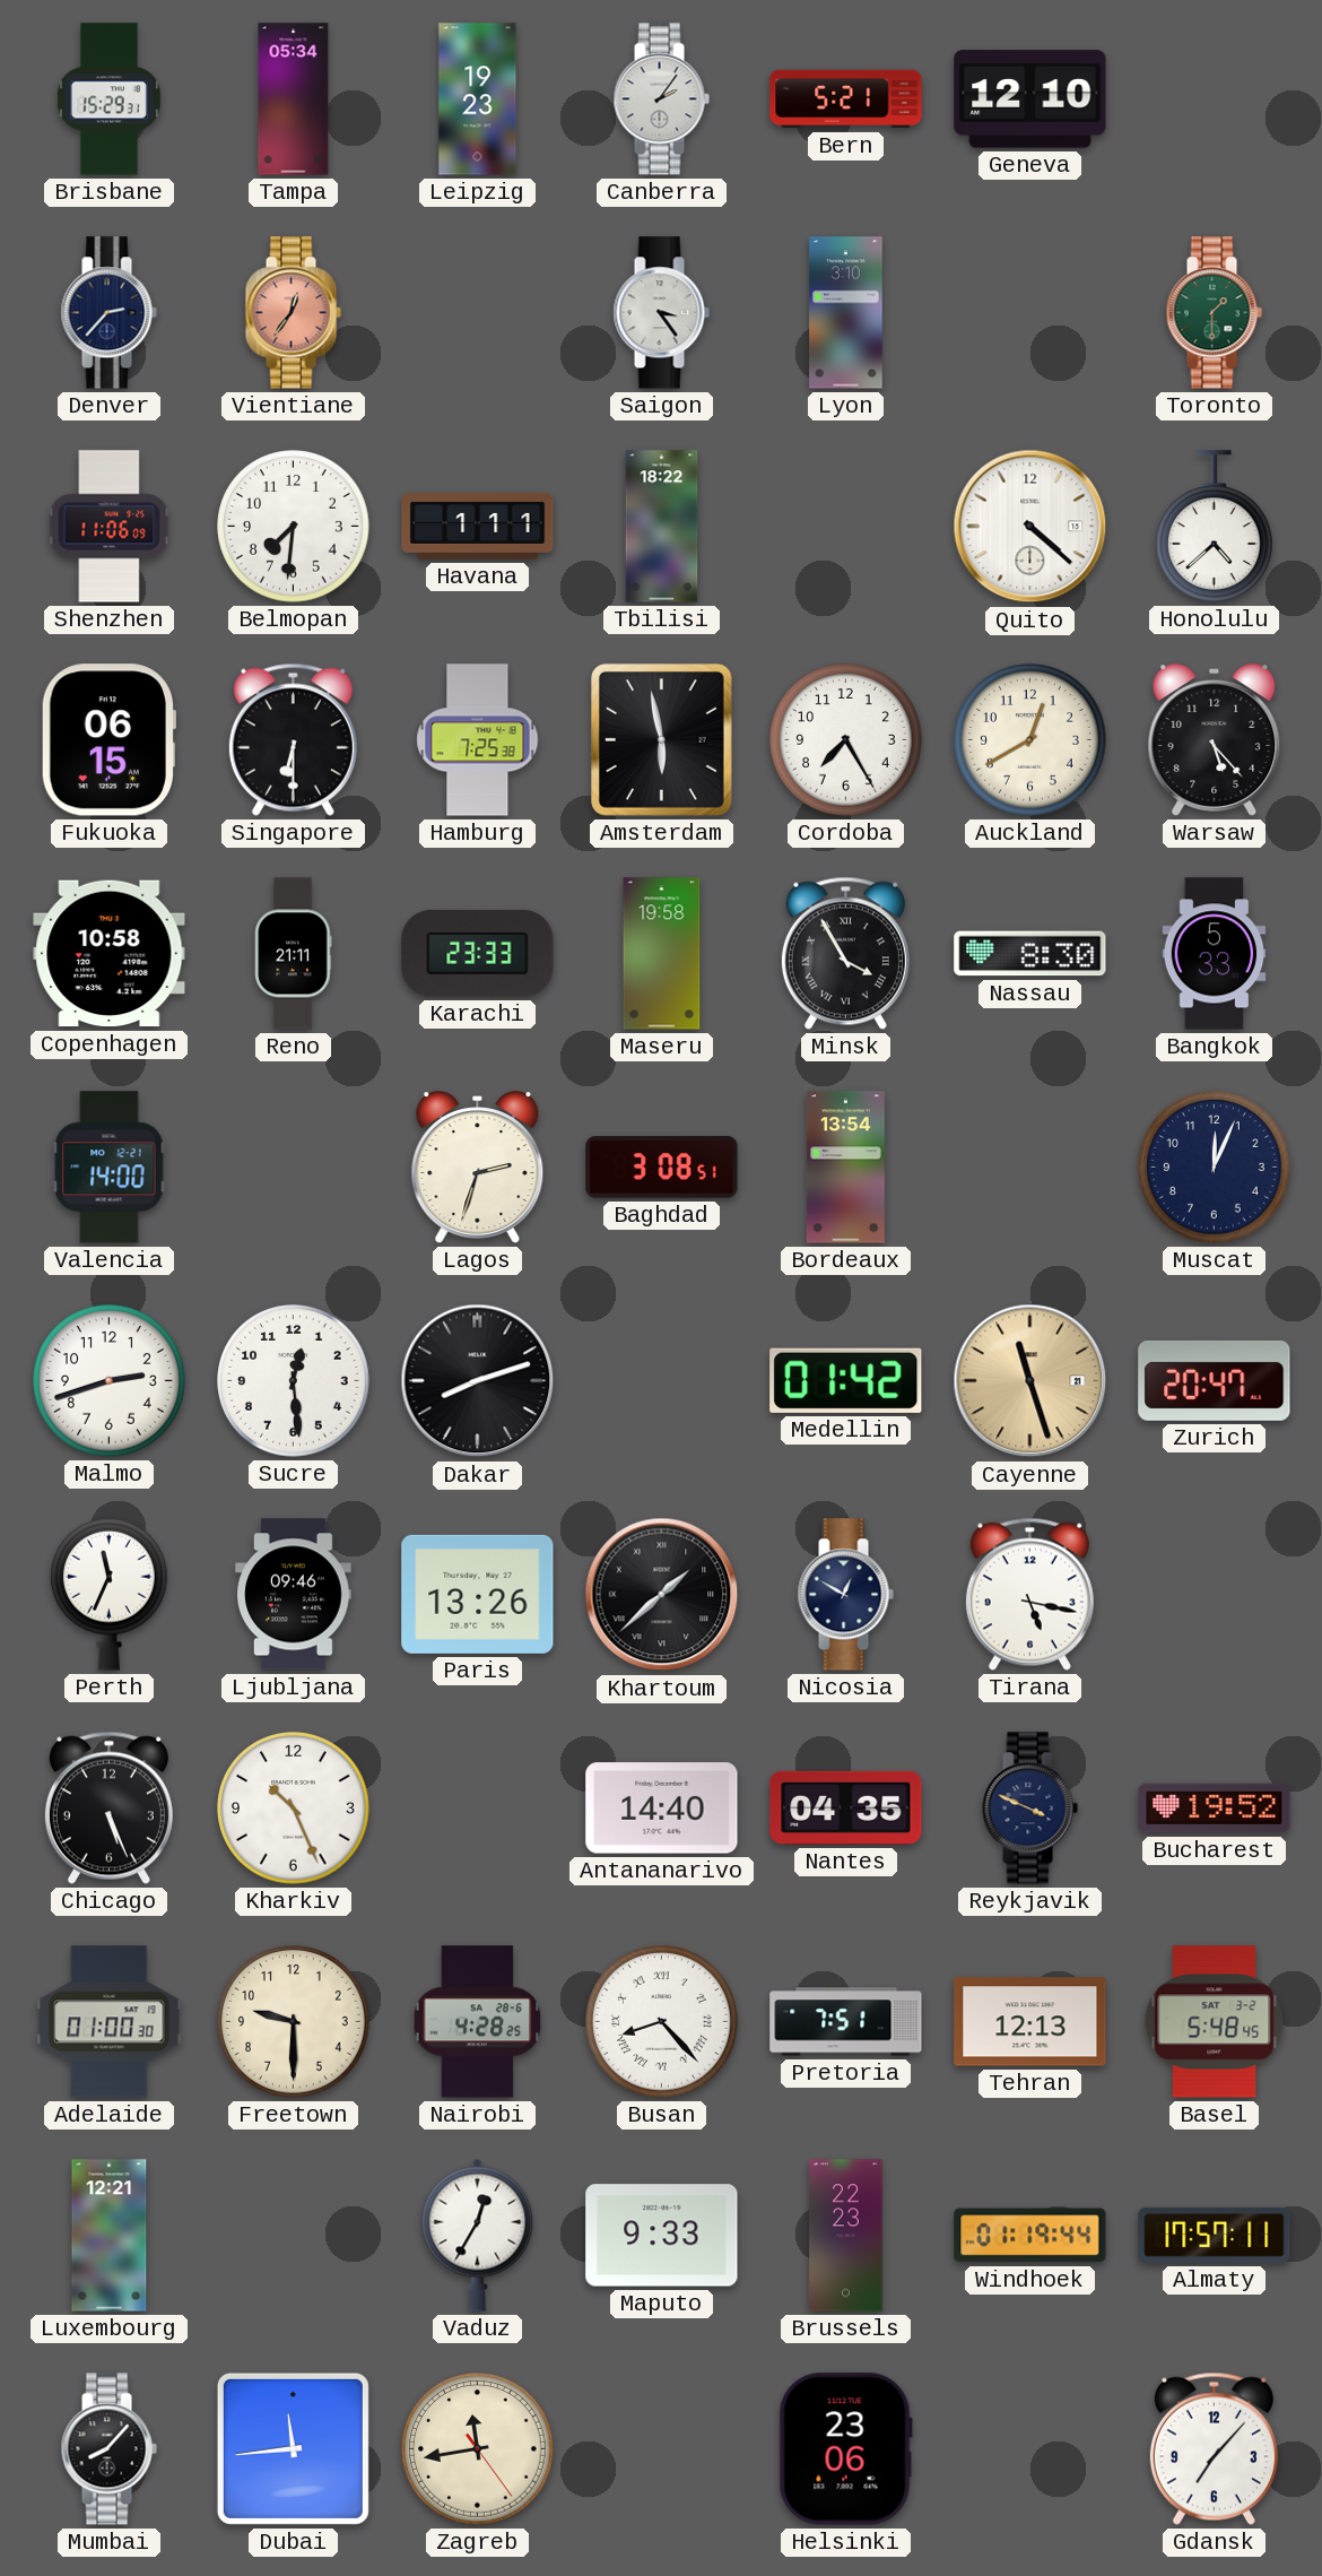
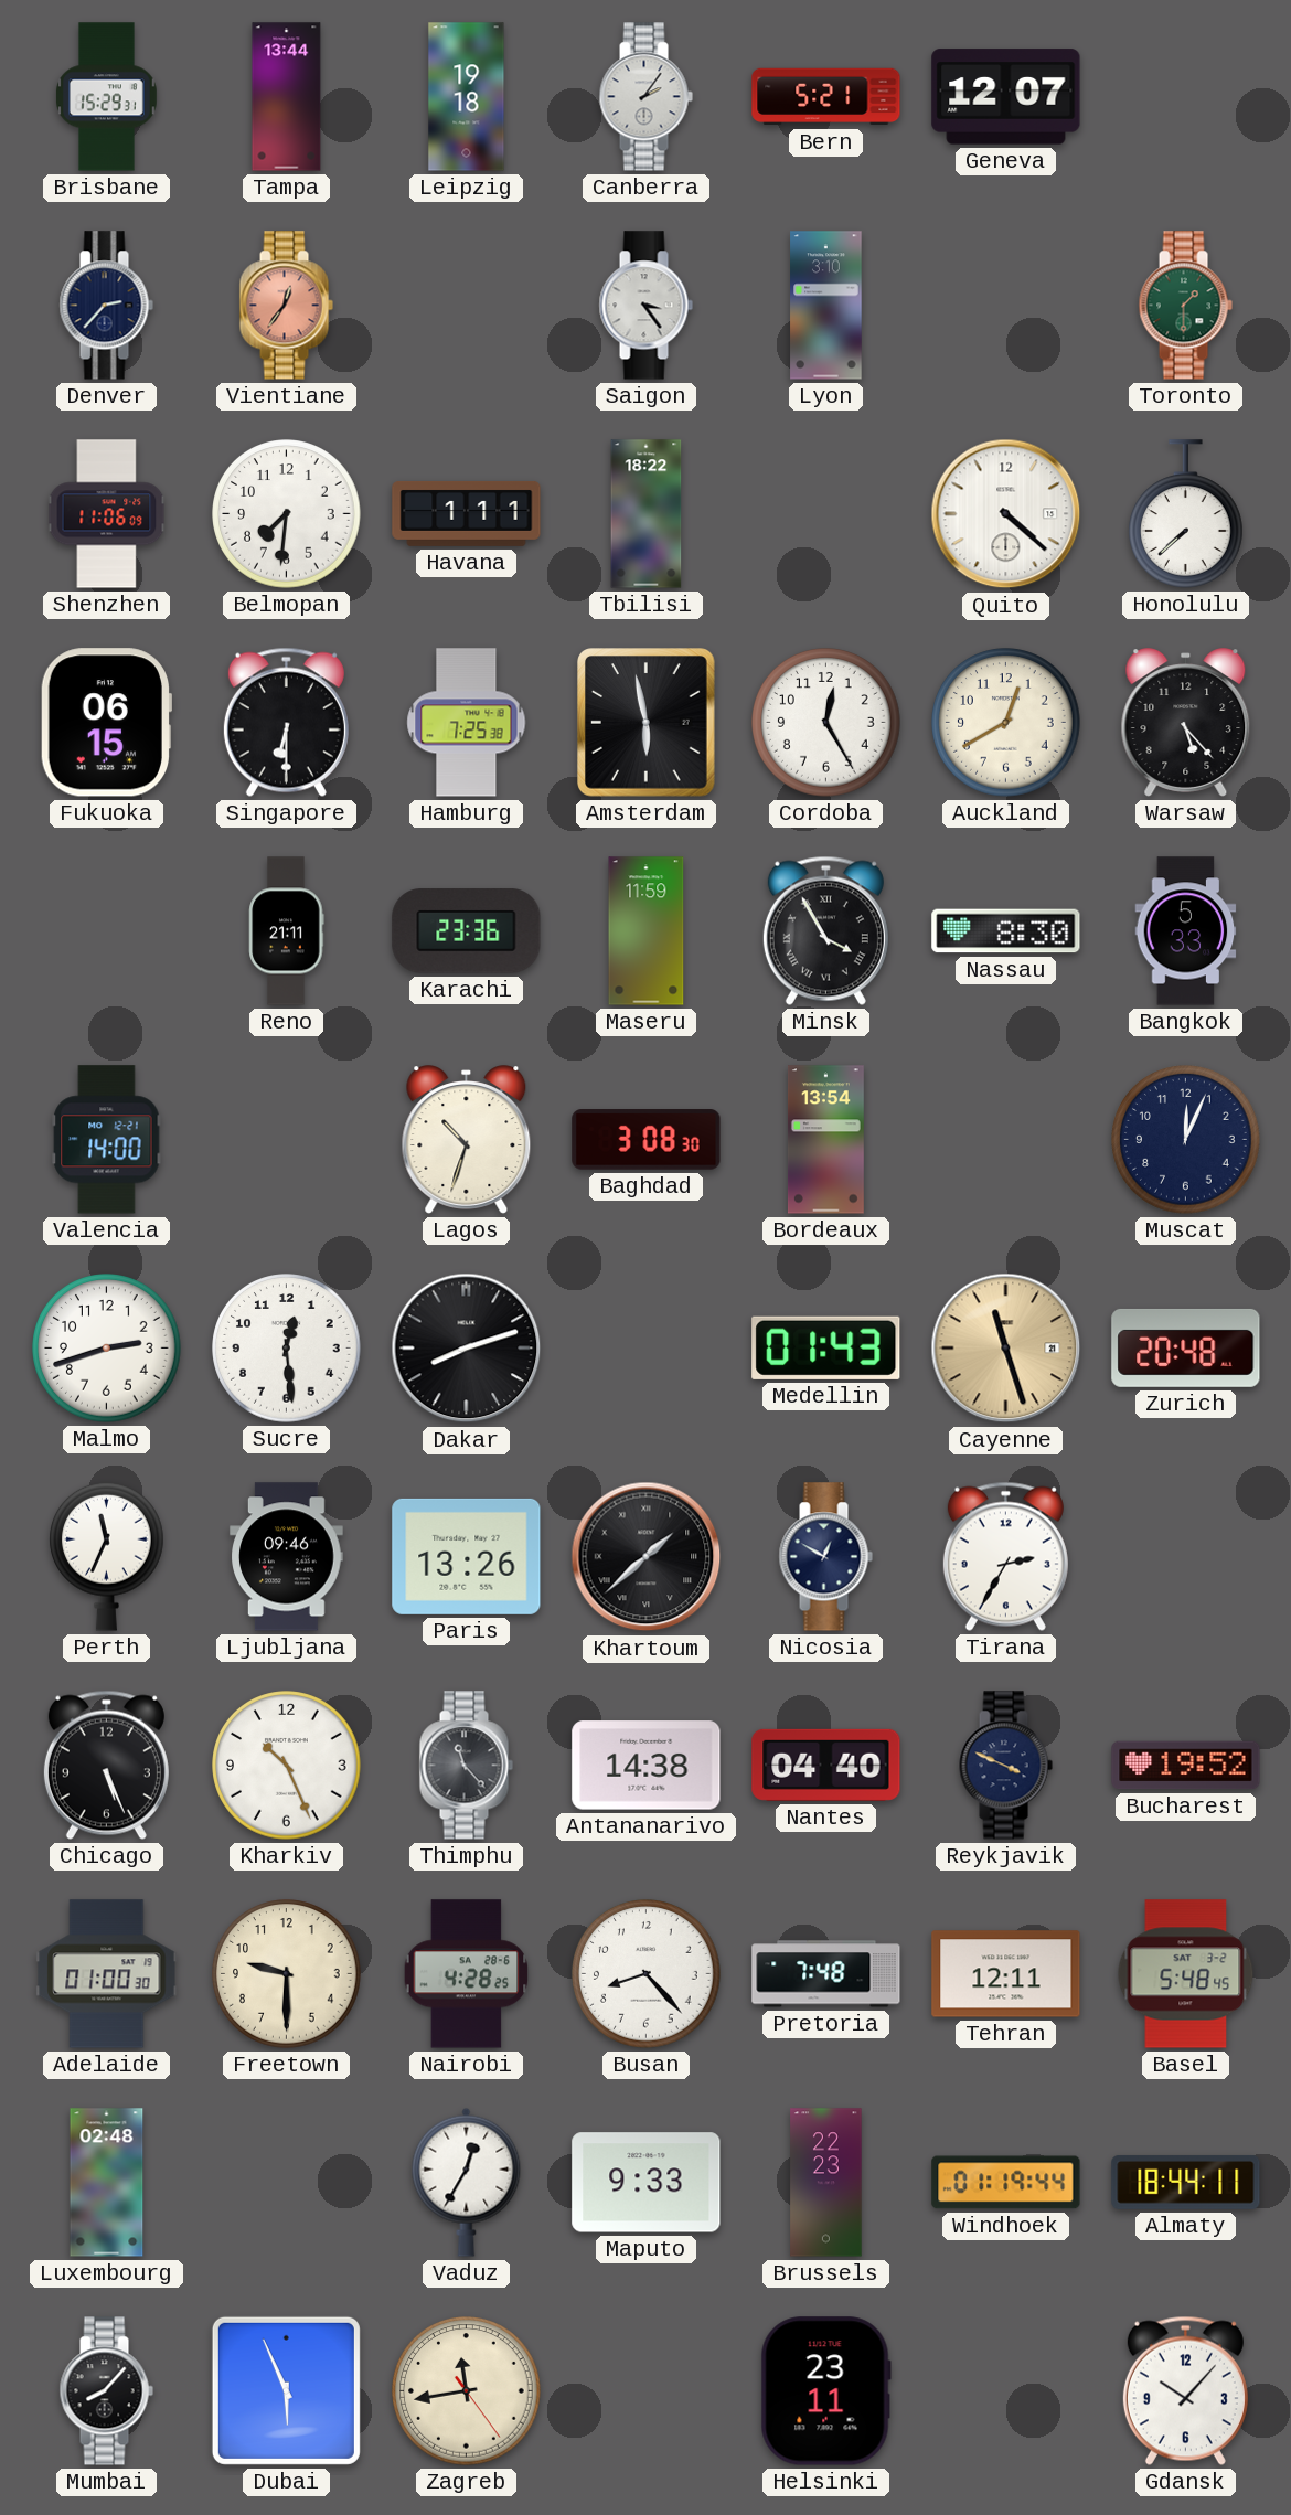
Tampa: 05:34 -> 13:44
Leipzig: 19:23 -> 19:18
Geneva: 12:10 -> 12:07
Honolulu: 4:38 -> 7:38
Cordoba: 7:25 -> 12:25
Copenhagen: 10:58 -> none
Karachi: 23:33 -> 23:36
Maseru: 19:58 -> 11:59
Lagos: 2:33 -> 10:33
Baghdad: 3:08:51 -> 3:08:30
Medellin: 01:42 -> 01:43
Zurich: 20:47 -> 20:48
Tirana: 5:17 -> 2:35
Thimphu: none -> 11:23
Antananarivo: 14:40 -> 14:38
Nantes: 04:35 -> 04:40
Busan numerals: Roman -> Arabic
Pretoria: 7:51 -> 7:48
Tehran: 12:13 -> 12:11
Luxembourg: 12:21 -> 02:48
Almaty: 17:57 -> 18:44
Dubai: 11:44 -> 5:56
Helsinki: 23:06 -> 23:11
Gdansk: 7:07 -> 10:07
